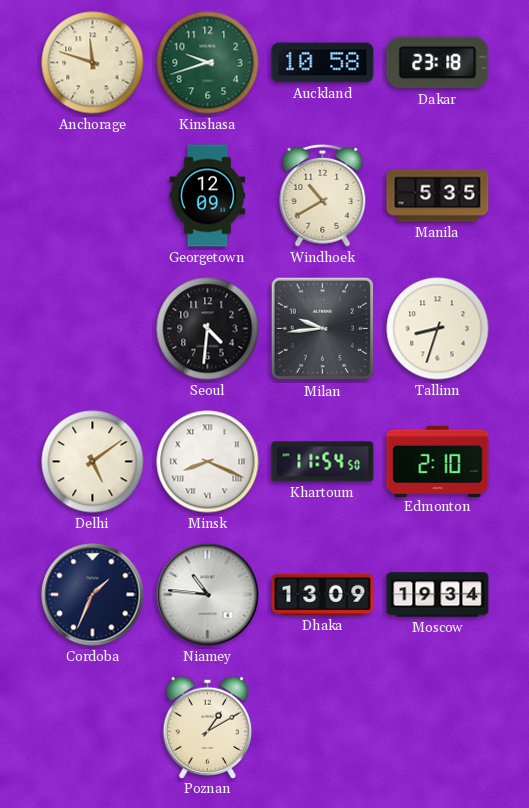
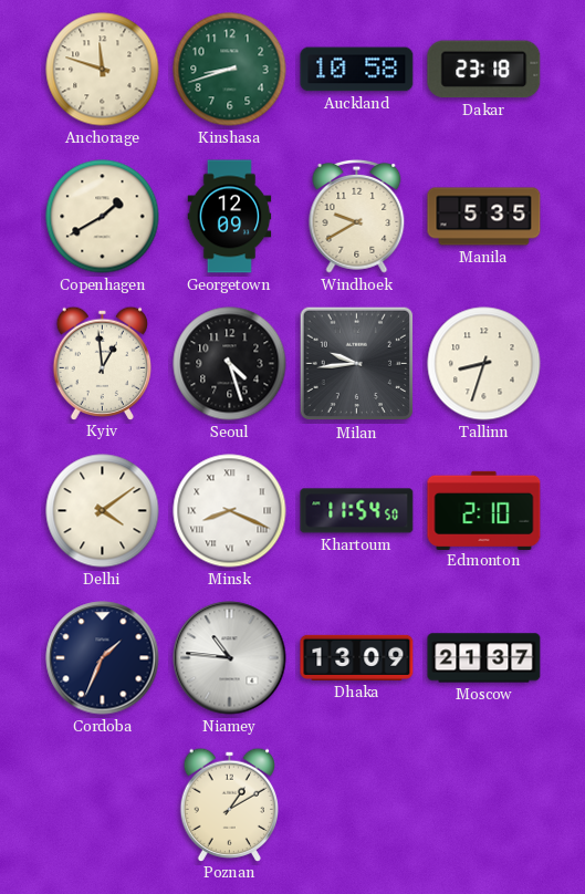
Kinshasa: 9:42 -> 8:42
Copenhagen: none -> 1:40
Windhoek: 10:40 -> 9:40
Kyiv: none -> 12:59
Seoul: 4:31 -> 4:27
Delhi: 5:09 -> 4:09
Moscow: 19:34 -> 21:37
